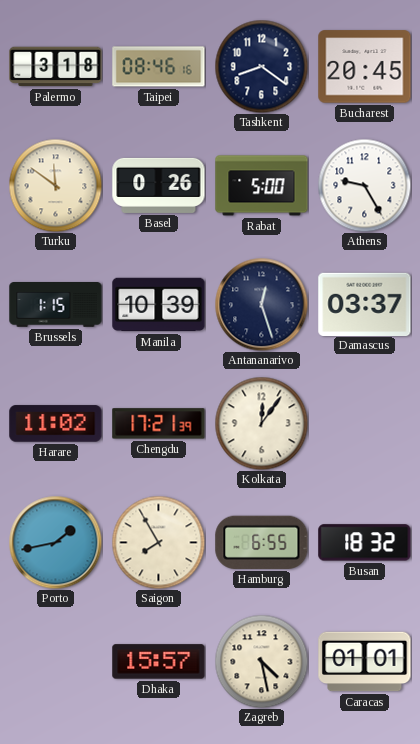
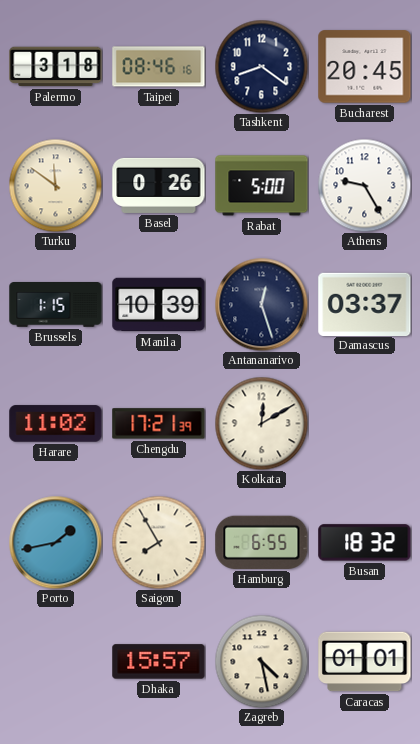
Kolkata: 12:06 -> 12:10
